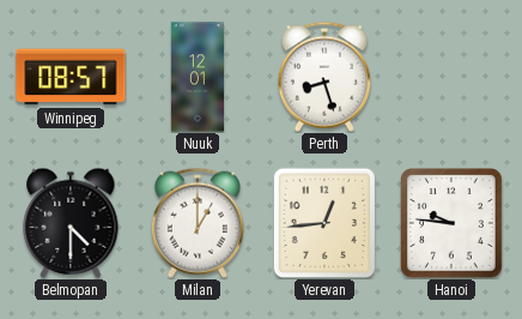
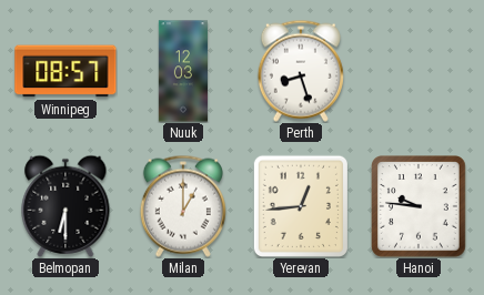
Nuuk: 12:01 -> 12:03
Belmopan: 4:30 -> 6:30
